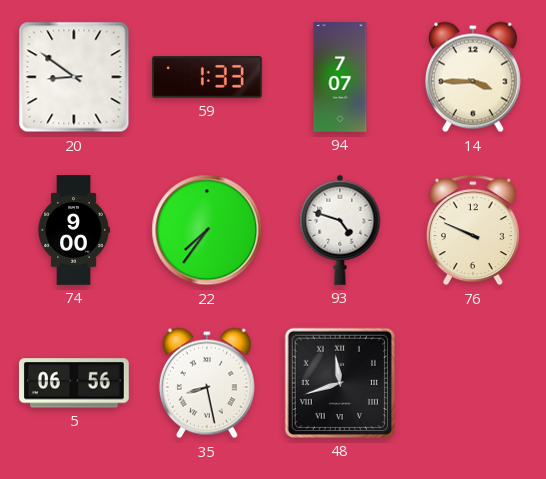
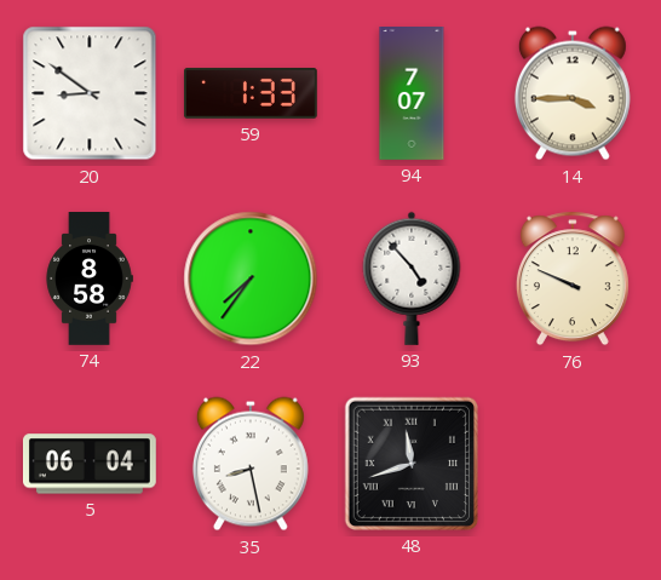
74: 9:00 -> 8:58
93: 4:48 -> 4:53
5: 06:56 -> 06:04
